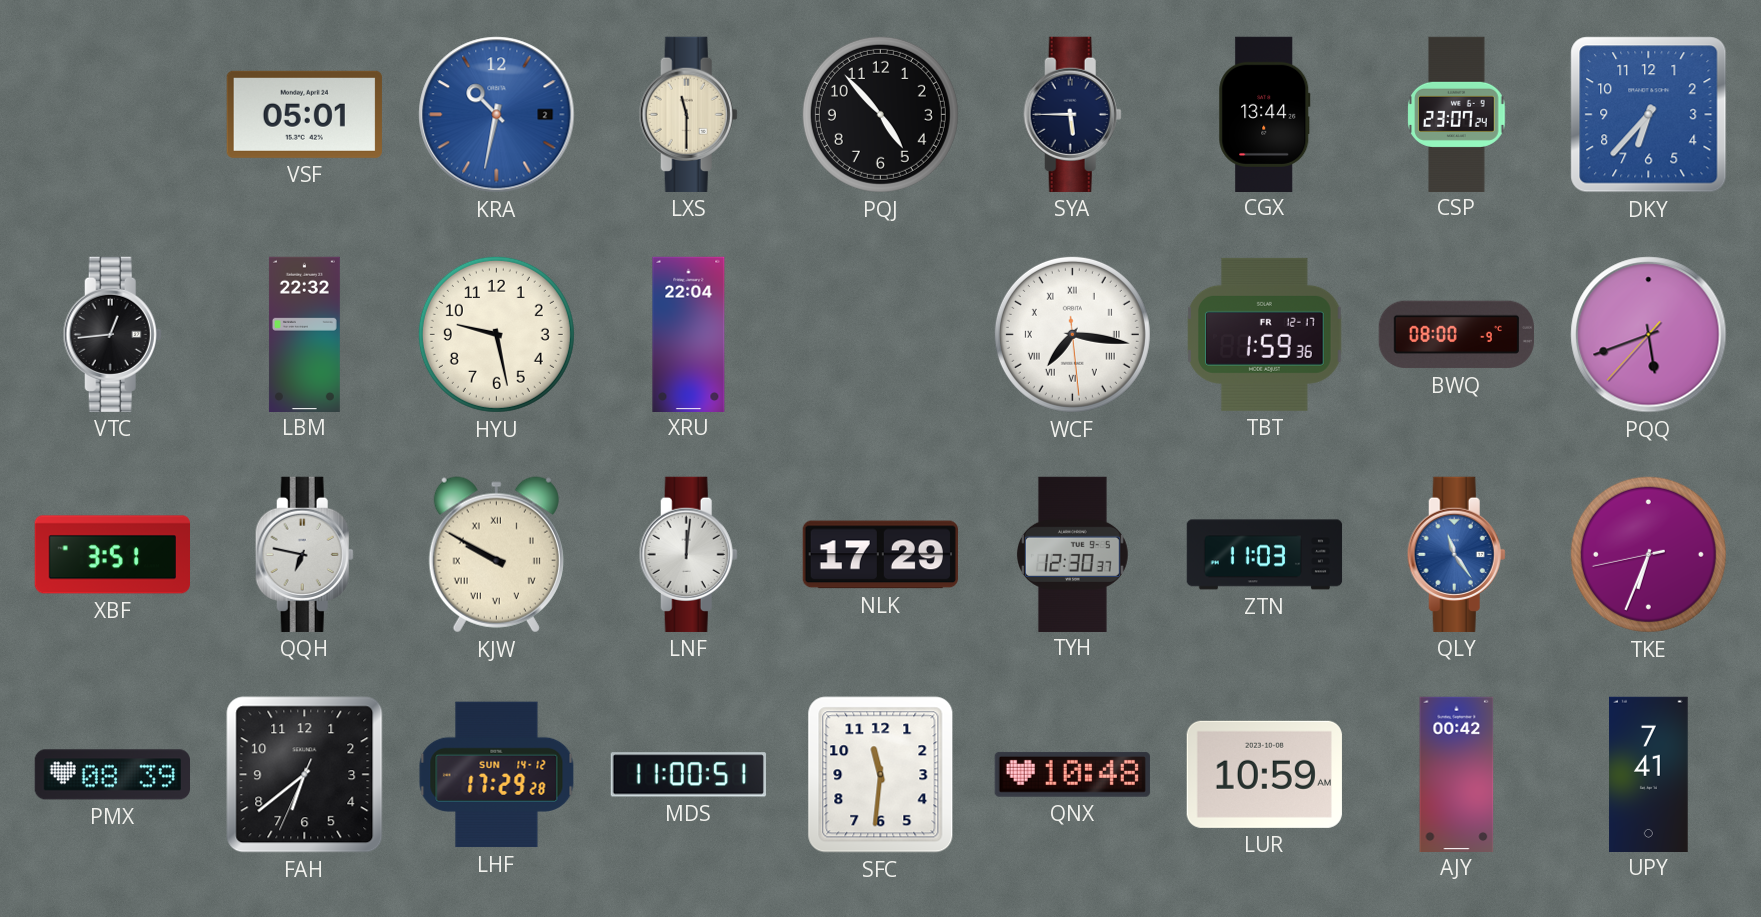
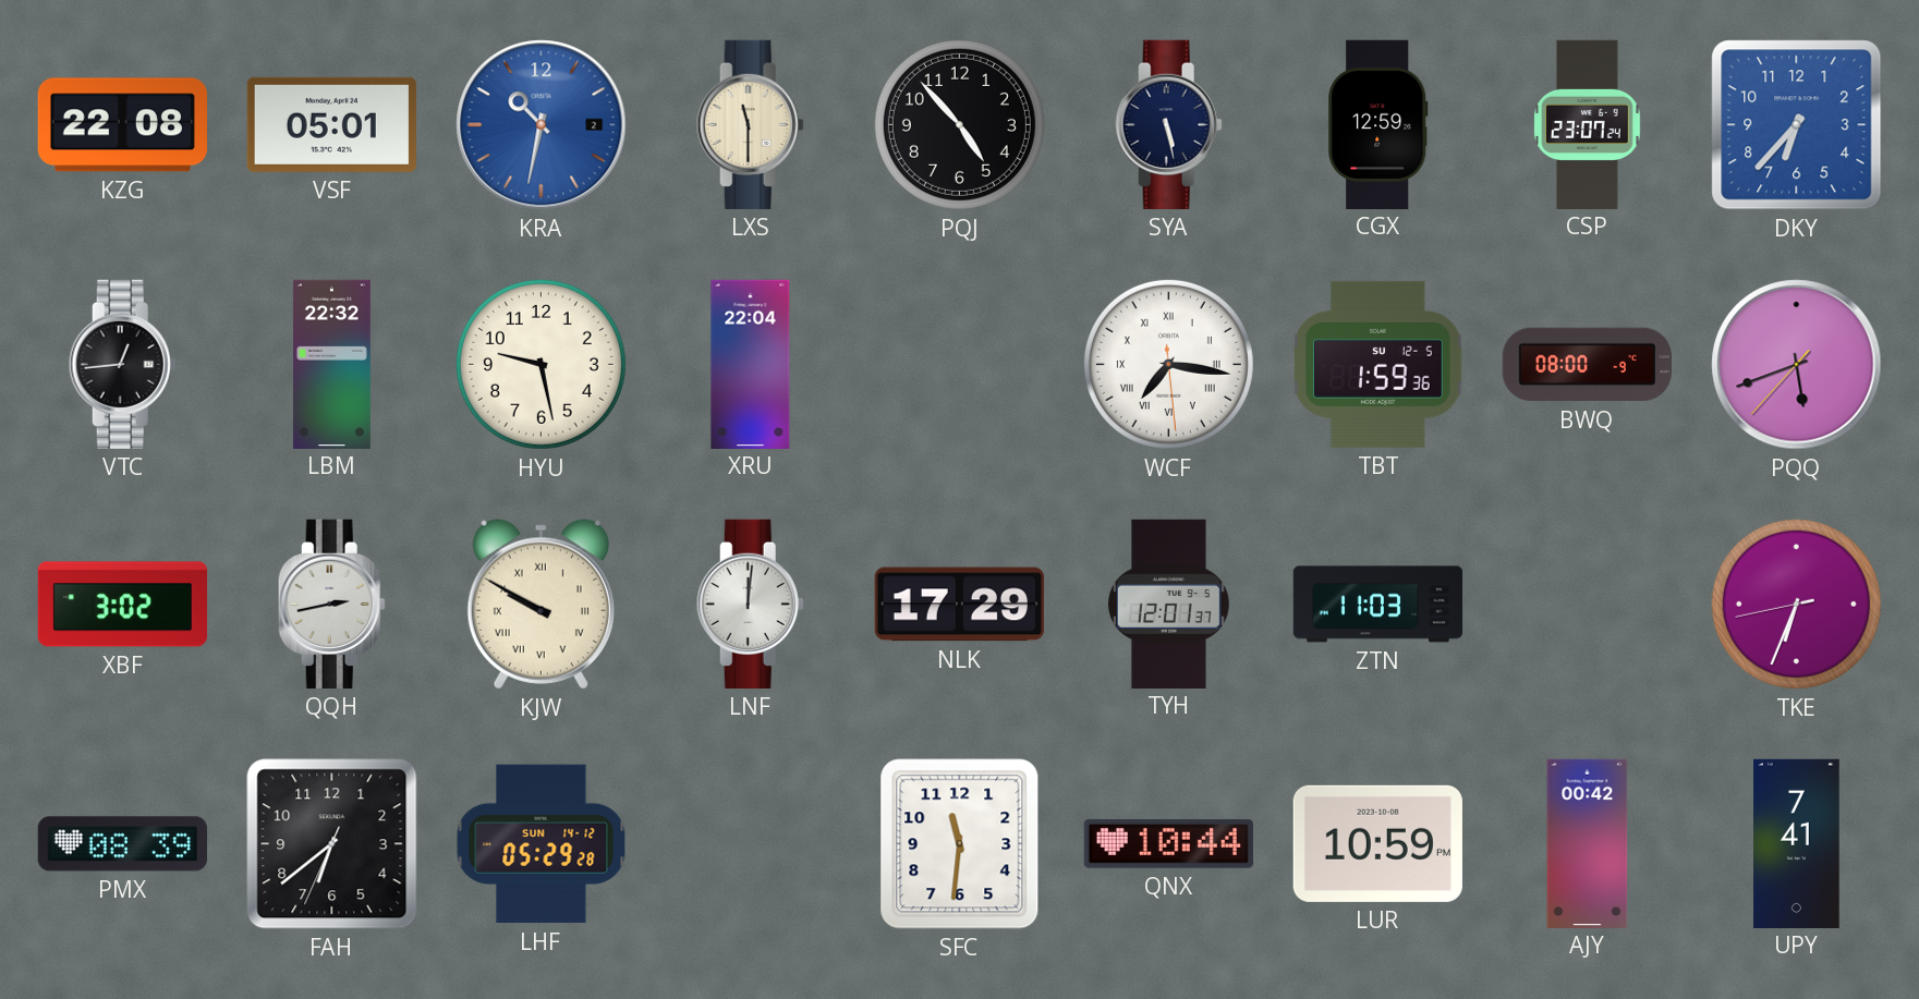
KZG: none -> 22:08
SYA: 5:45 -> 5:28
CGX: 13:44 -> 12:59
TBT date: FR 12-17 -> SU 12-5
XBF: 3:51 -> 3:02
QQH: 6:47 -> 2:43
TYH: 12:30 -> 12:01
QLY: 11:24 -> none
LHF: 17:29 -> 05:29
MDS: 11:00 -> none
QNX: 10:48 -> 10:44
LUR: 10:59 AM -> 10:59 PM
